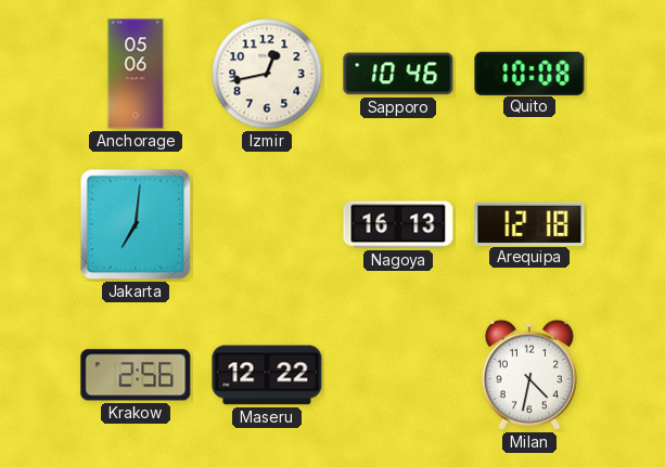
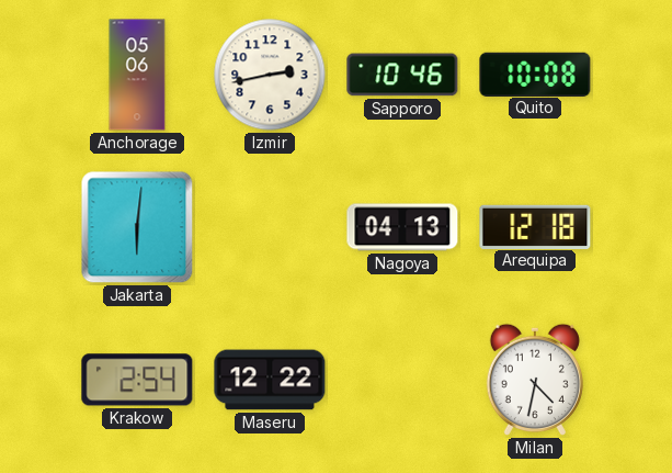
Izmir: 12:43 -> 2:43
Jakarta: 7:01 -> 6:01
Nagoya: 16:13 -> 04:13
Krakow: 2:56 -> 2:54
